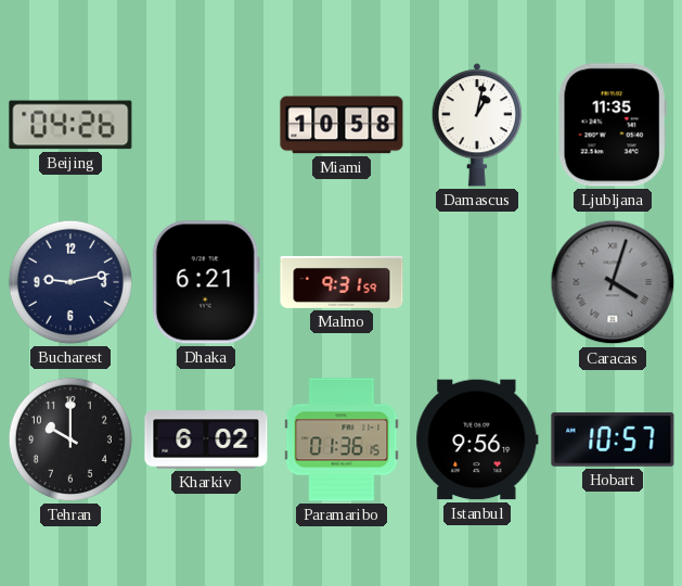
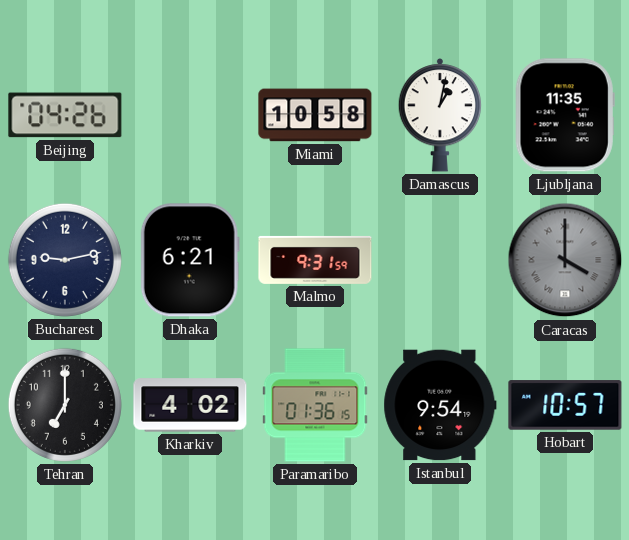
Caracas: 4:03 -> 4:00
Tehran: 10:00 -> 7:00
Kharkiv: 6:02 -> 4:02
Istanbul: 9:56 -> 9:54
